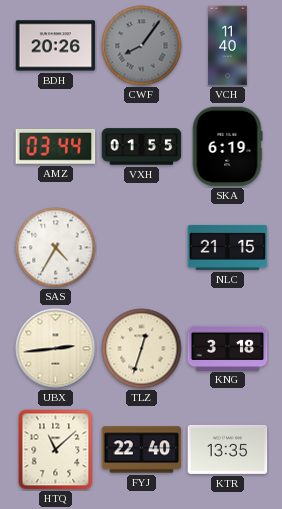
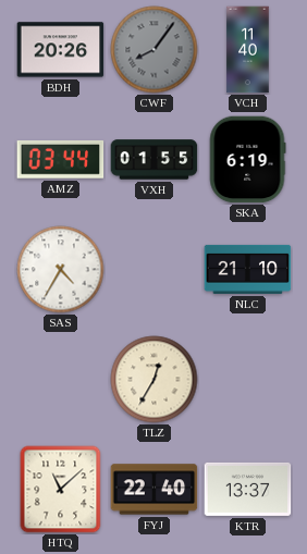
NLC: 21:15 -> 21:10
UBX: 2:44 -> none
TLZ: 12:33 -> 12:35
KNG: 3:18 -> none
KTR: 13:35 -> 13:37
